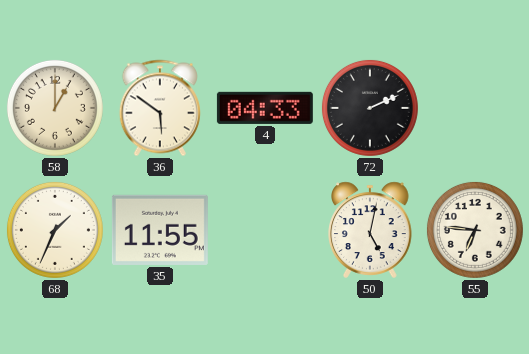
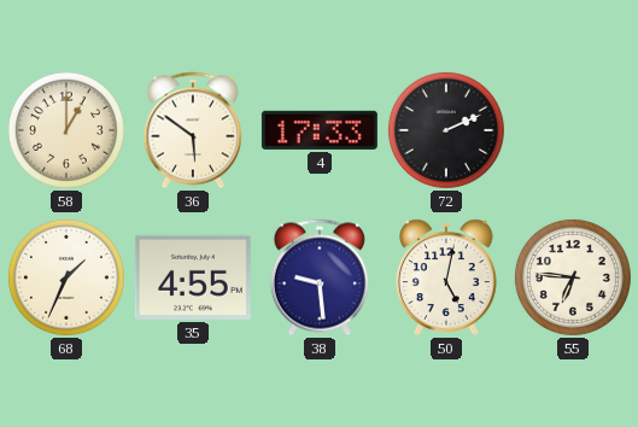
4: 04:33 -> 17:33
35: 11:55 -> 4:55
38: none -> 9:29
